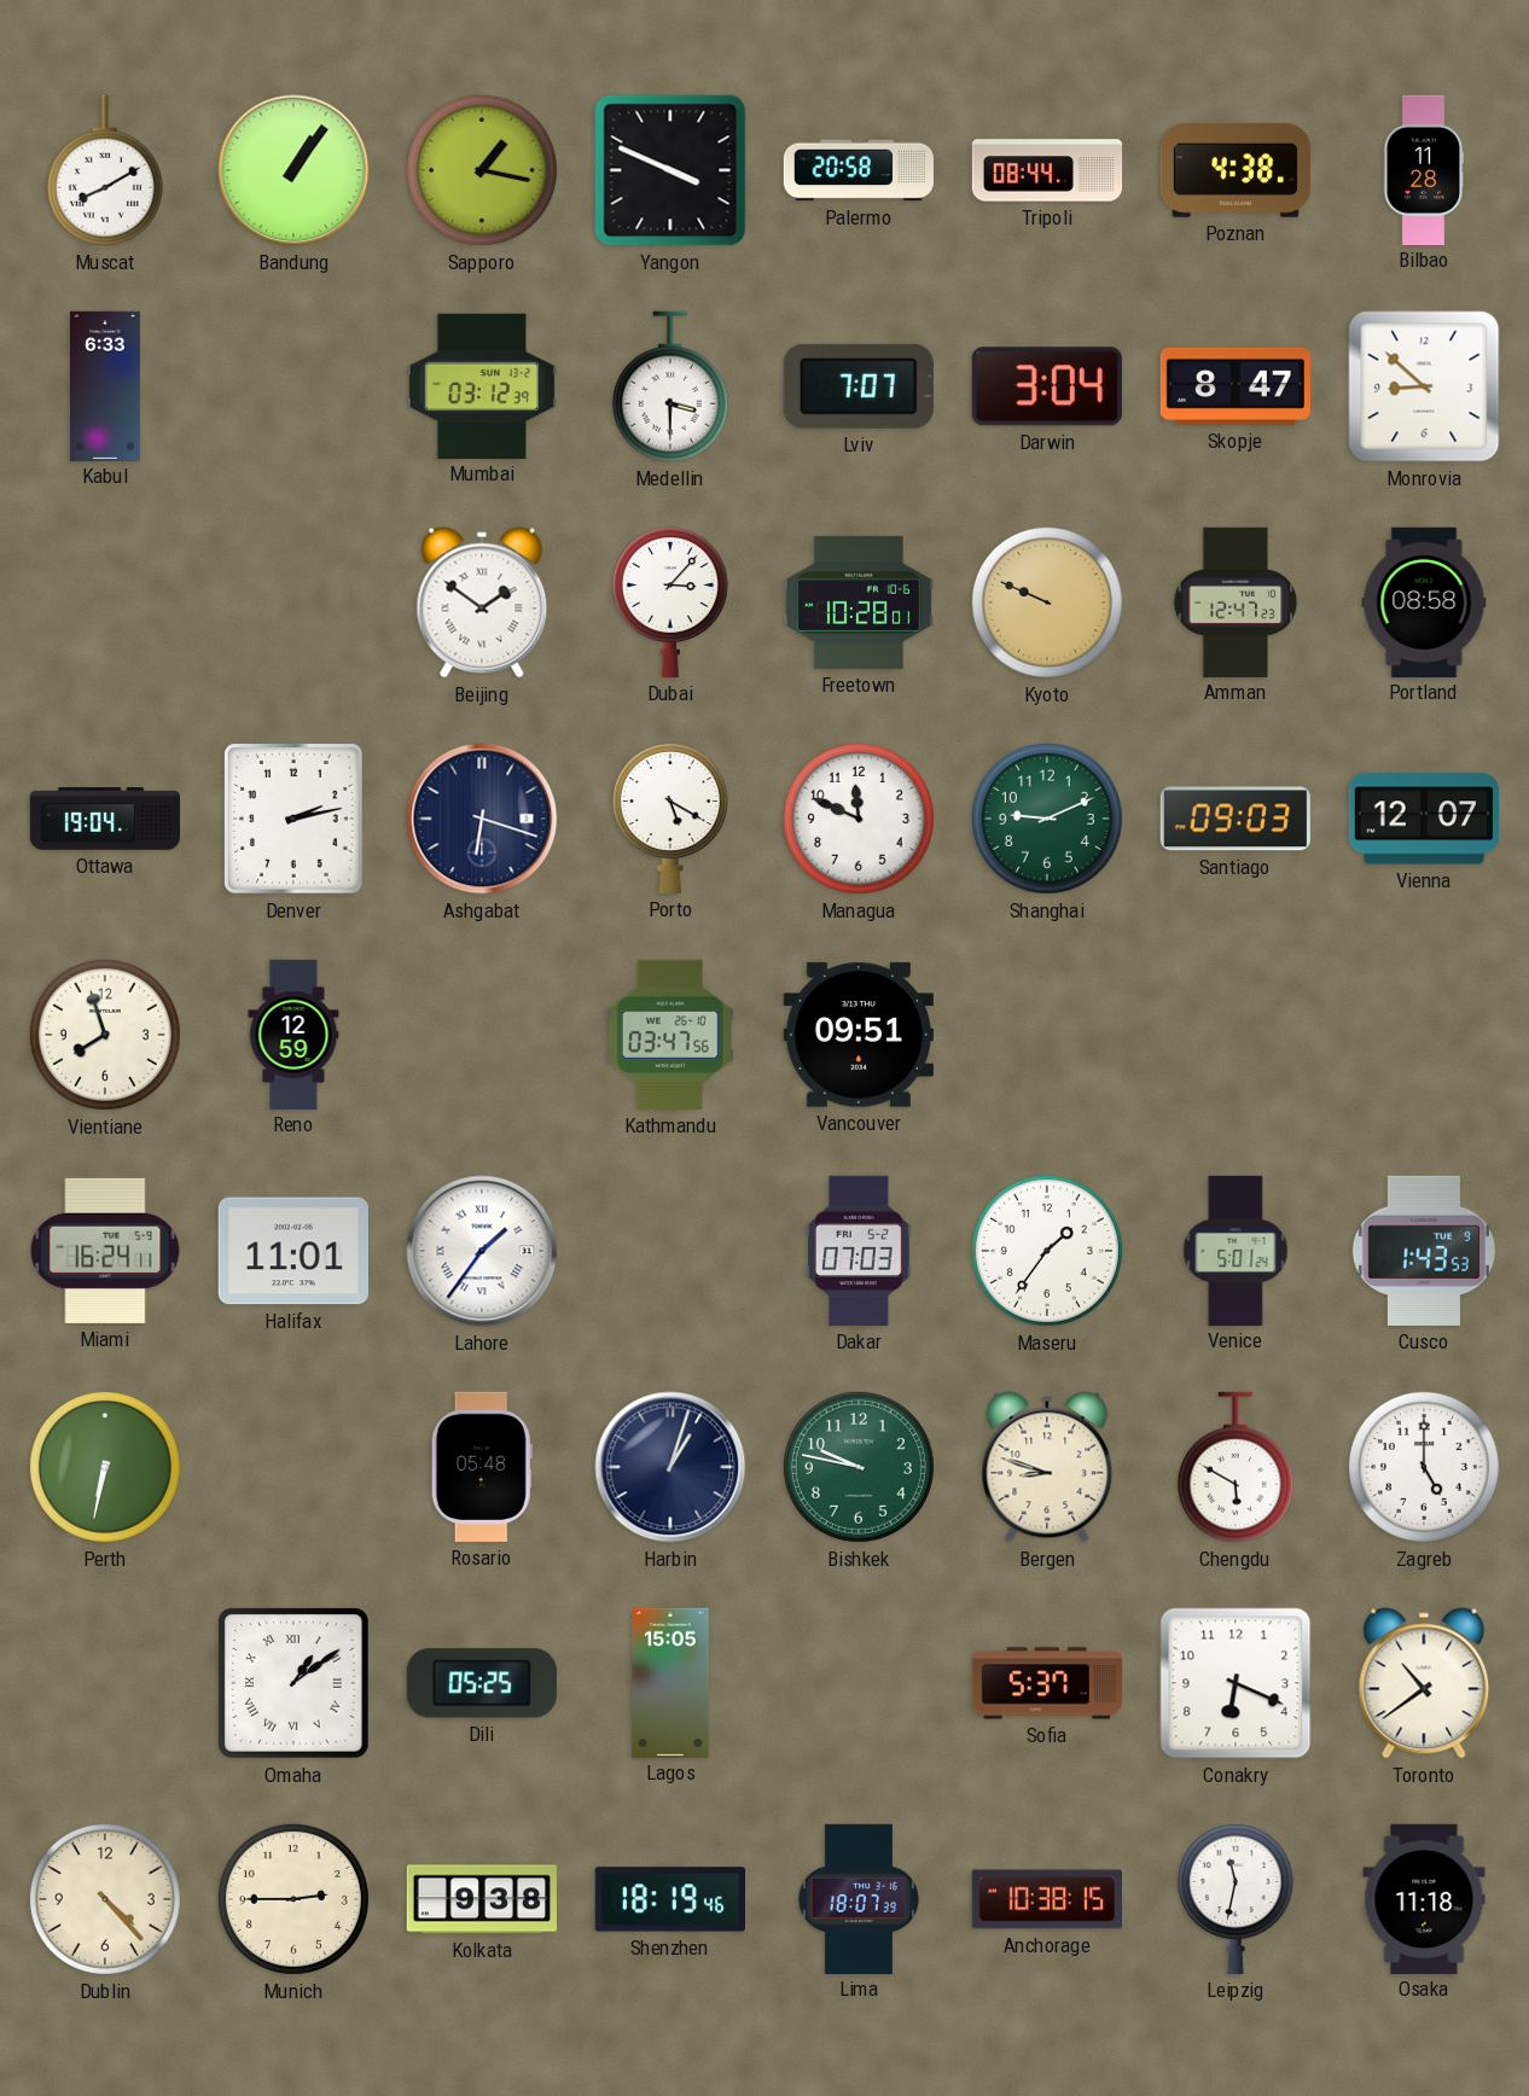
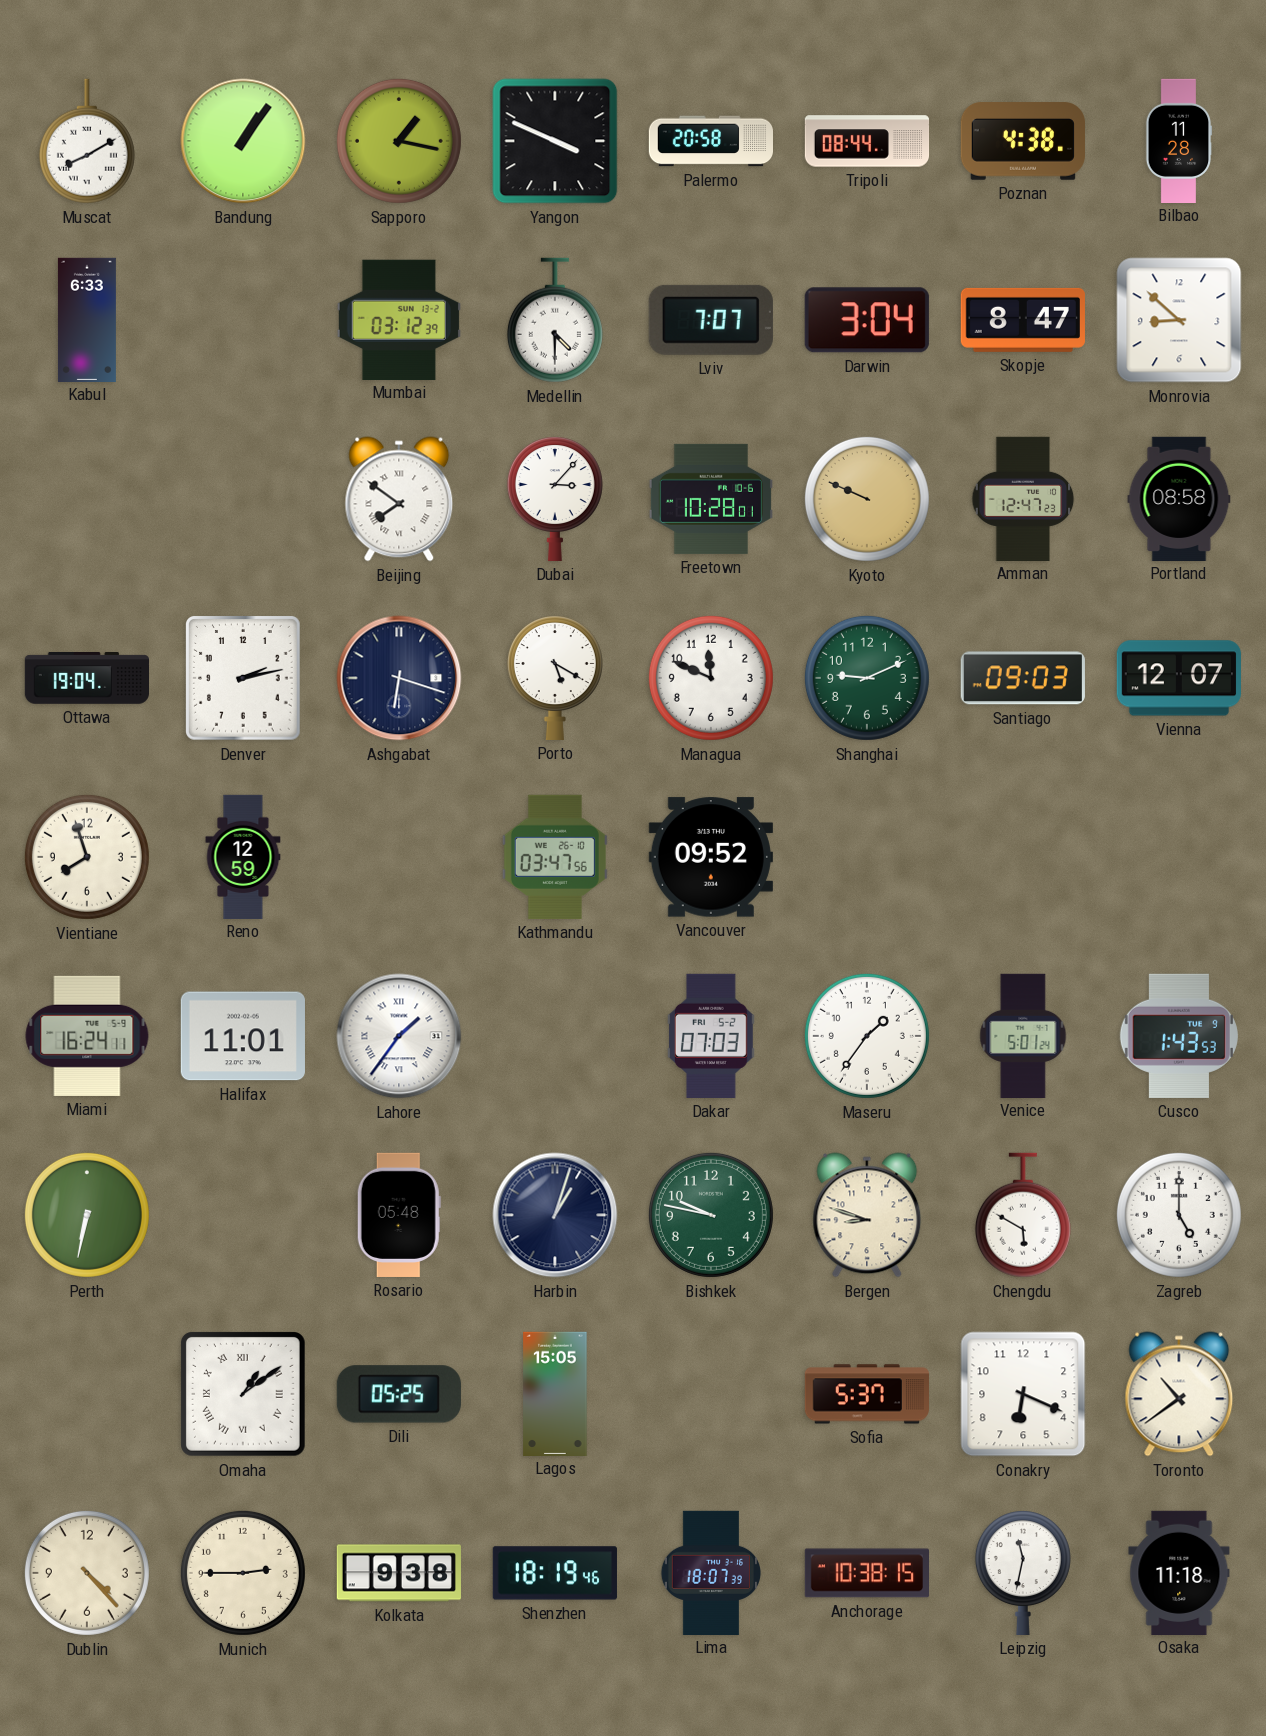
Medellin: 3:30 -> 4:30
Beijing: 1:51 -> 7:51
Vancouver: 09:51 -> 09:52
